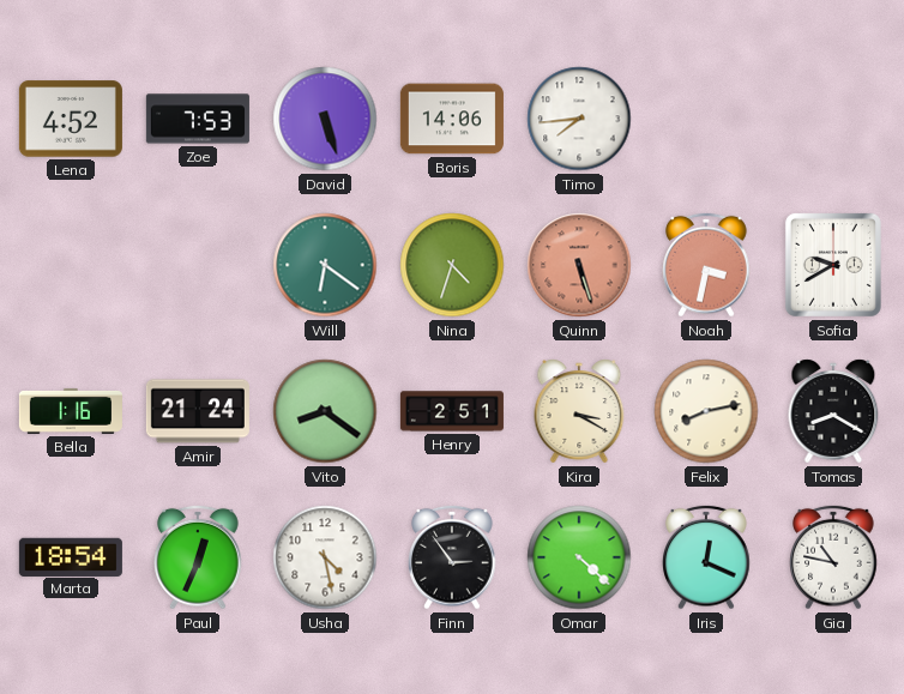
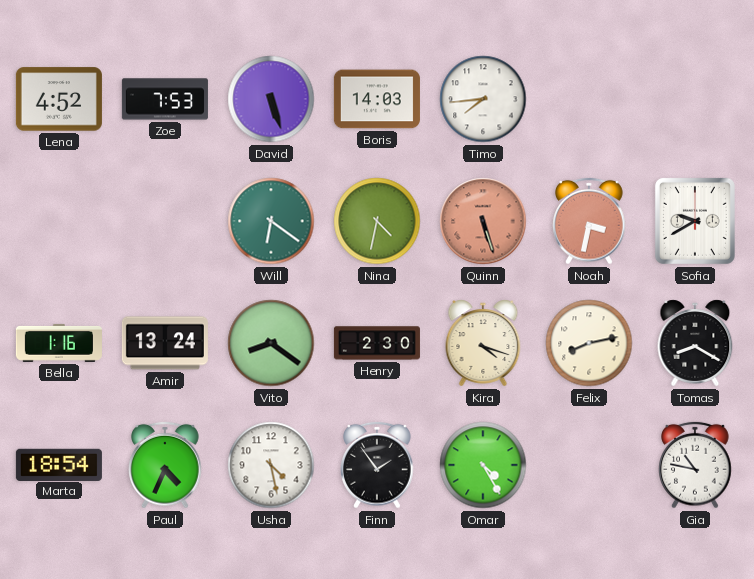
Boris: 14:06 -> 14:03
Nina: 4:33 -> 4:32
Amir: 21:24 -> 13:24
Henry: 2:51 -> 2:30
Kira: 3:20 -> 4:18
Paul: 12:34 -> 4:34
Finn: 2:54 -> 1:54
Omar: 4:22 -> 4:25
Iris: 12:19 -> none
